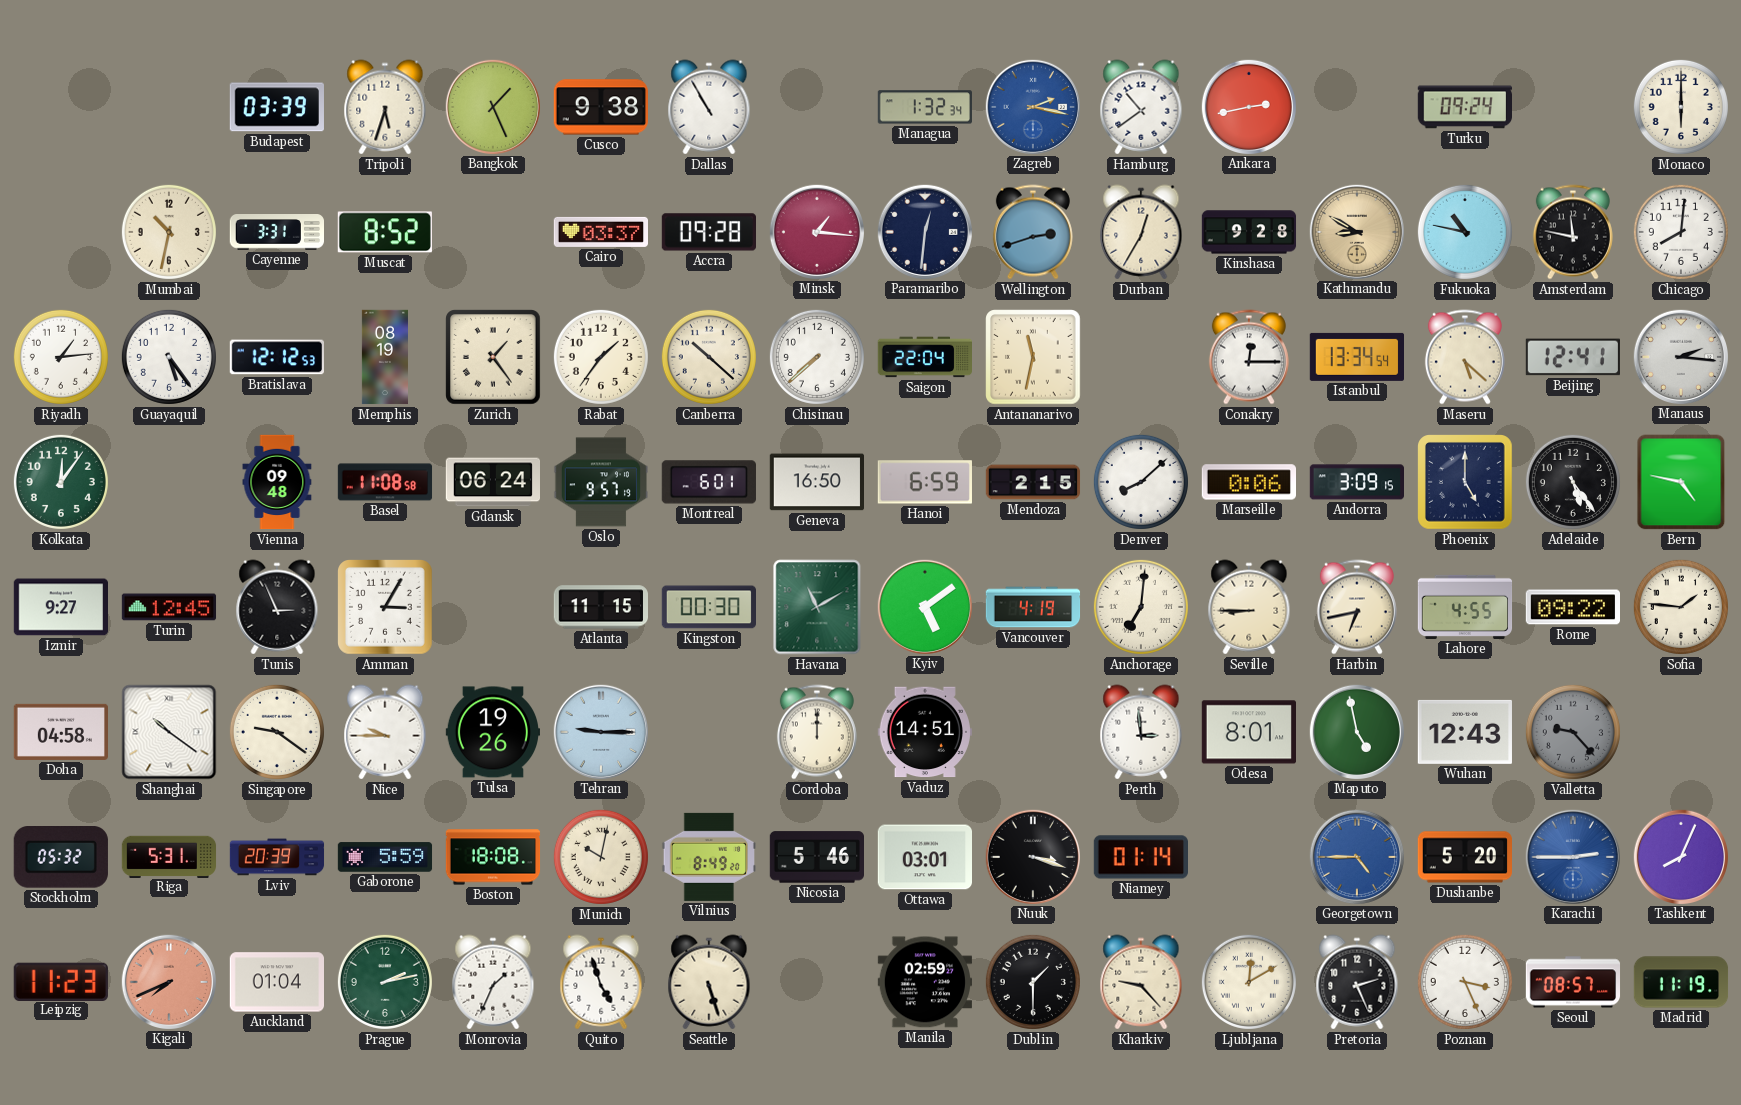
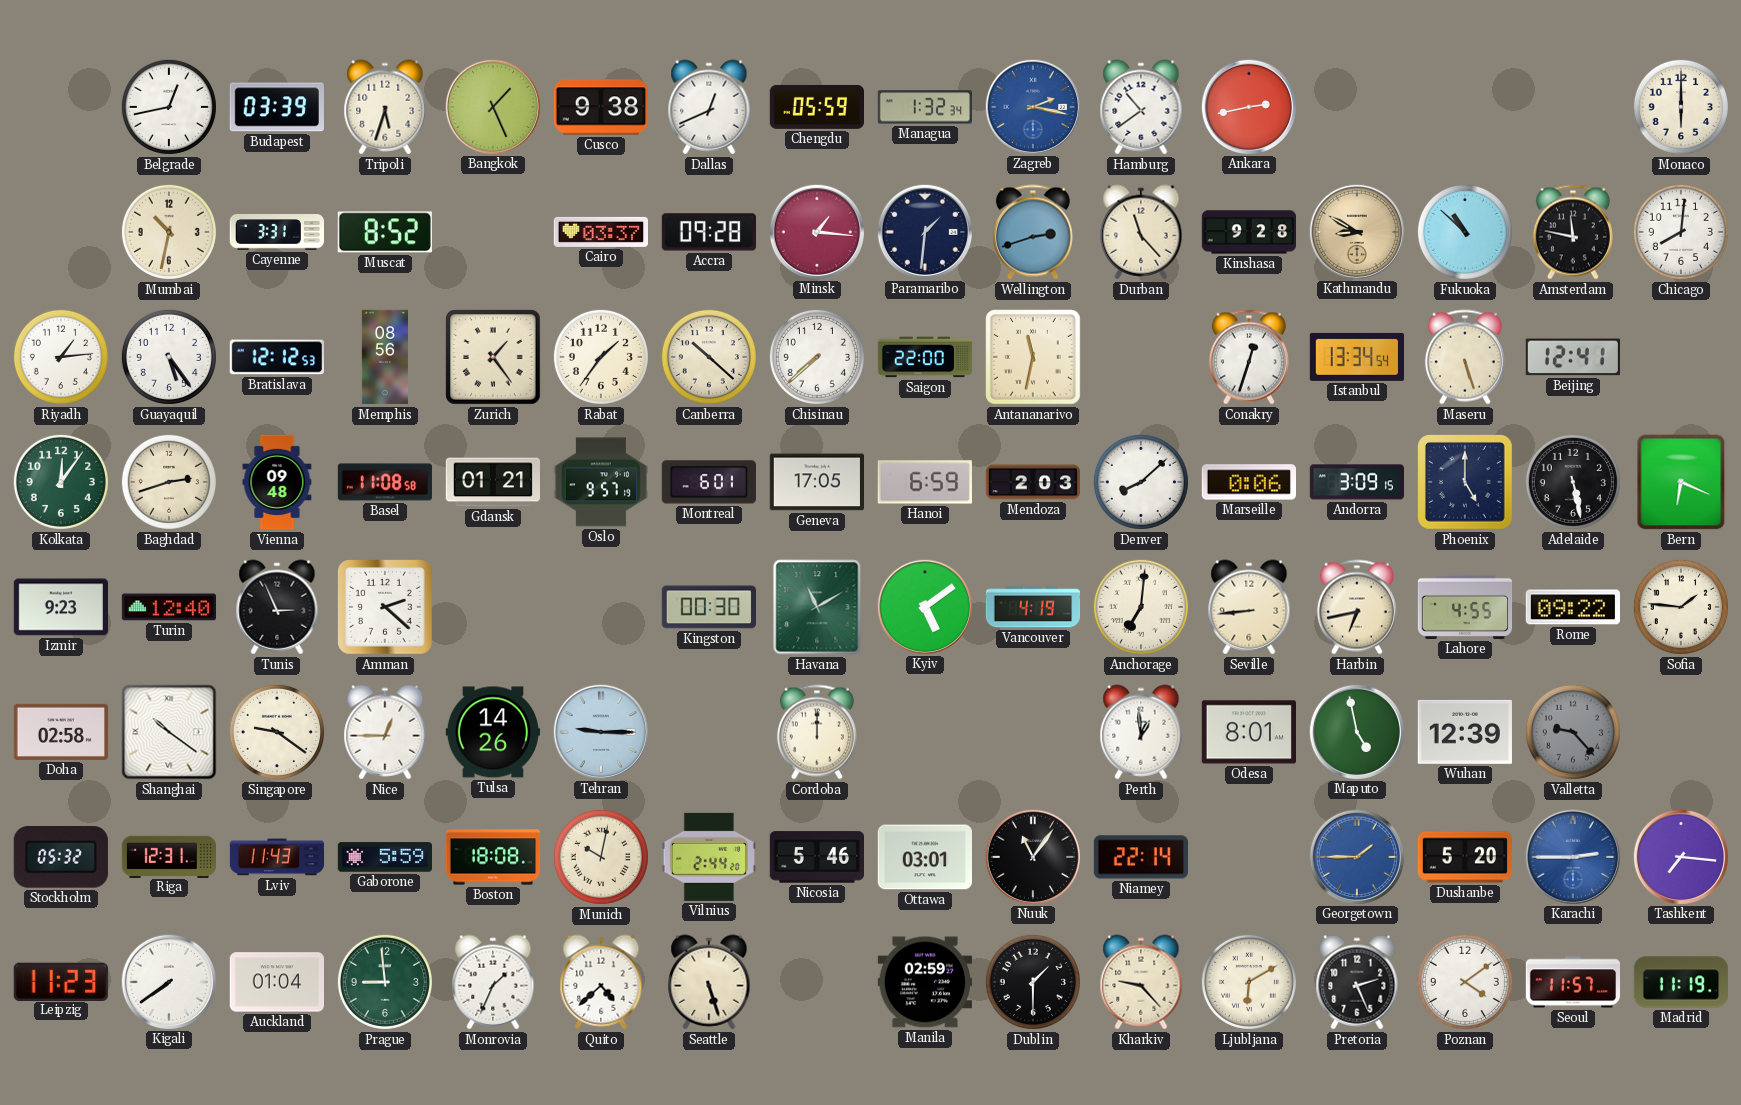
Belgrade: none -> 12:43
Dallas: 10:55 -> 12:41
Chengdu: none -> 05:59
Turku: 09:24 -> none
Paramaribo: 12:31 -> 1:31
Durban: 12:35 -> 11:23
Fukuoka: 10:47 -> 10:52
Memphis: 08:19 -> 08:56
Saigon: 22:04 -> 22:00
Conakry: 12:15 -> 12:33
Maseru: 5:22 -> 5:27
Manaus: 2:16 -> none
Baghdad: none -> 2:42
Gdansk: 06:24 -> 01:21
Geneva: 16:50 -> 17:05
Mendoza: 2:15 -> 2:03
Adelaide: 5:24 -> 5:28
Bern: 4:47 -> 6:19
Izmir: 9:27 -> 9:23
Turin: 12:45 -> 12:40
Amman: 3:05 -> 2:22
Atlanta: 11:15 -> none
Seville: 8:45 -> 8:44
Doha: 04:58 -> 02:58
Nice: 9:45 -> 12:45
Tulsa: 19:26 -> 14:26
Vaduz: 14:51 -> none
Perth: 2:59 -> 12:59
Wuhan: 12:43 -> 12:39
Riga: 5:31 -> 12:31
Lviv: 20:39 -> 11:43
Vilnius: 8:49 -> 2:44
Nuuk: 3:18 -> 11:06
Niamey: 01:14 -> 22:14
Georgetown: 4:45 -> 1:45
Tashkent: 8:04 -> 7:16
Kigali: 7:41 -> 7:39
Kigali dial: salmon -> white
Prague: 2:13 -> 8:59
Quito: 4:57 -> 4:38
Ljubljana: 12:10 -> 6:10
Poznan: 3:26 -> 4:09
Seoul: 08:57 -> 11:57
